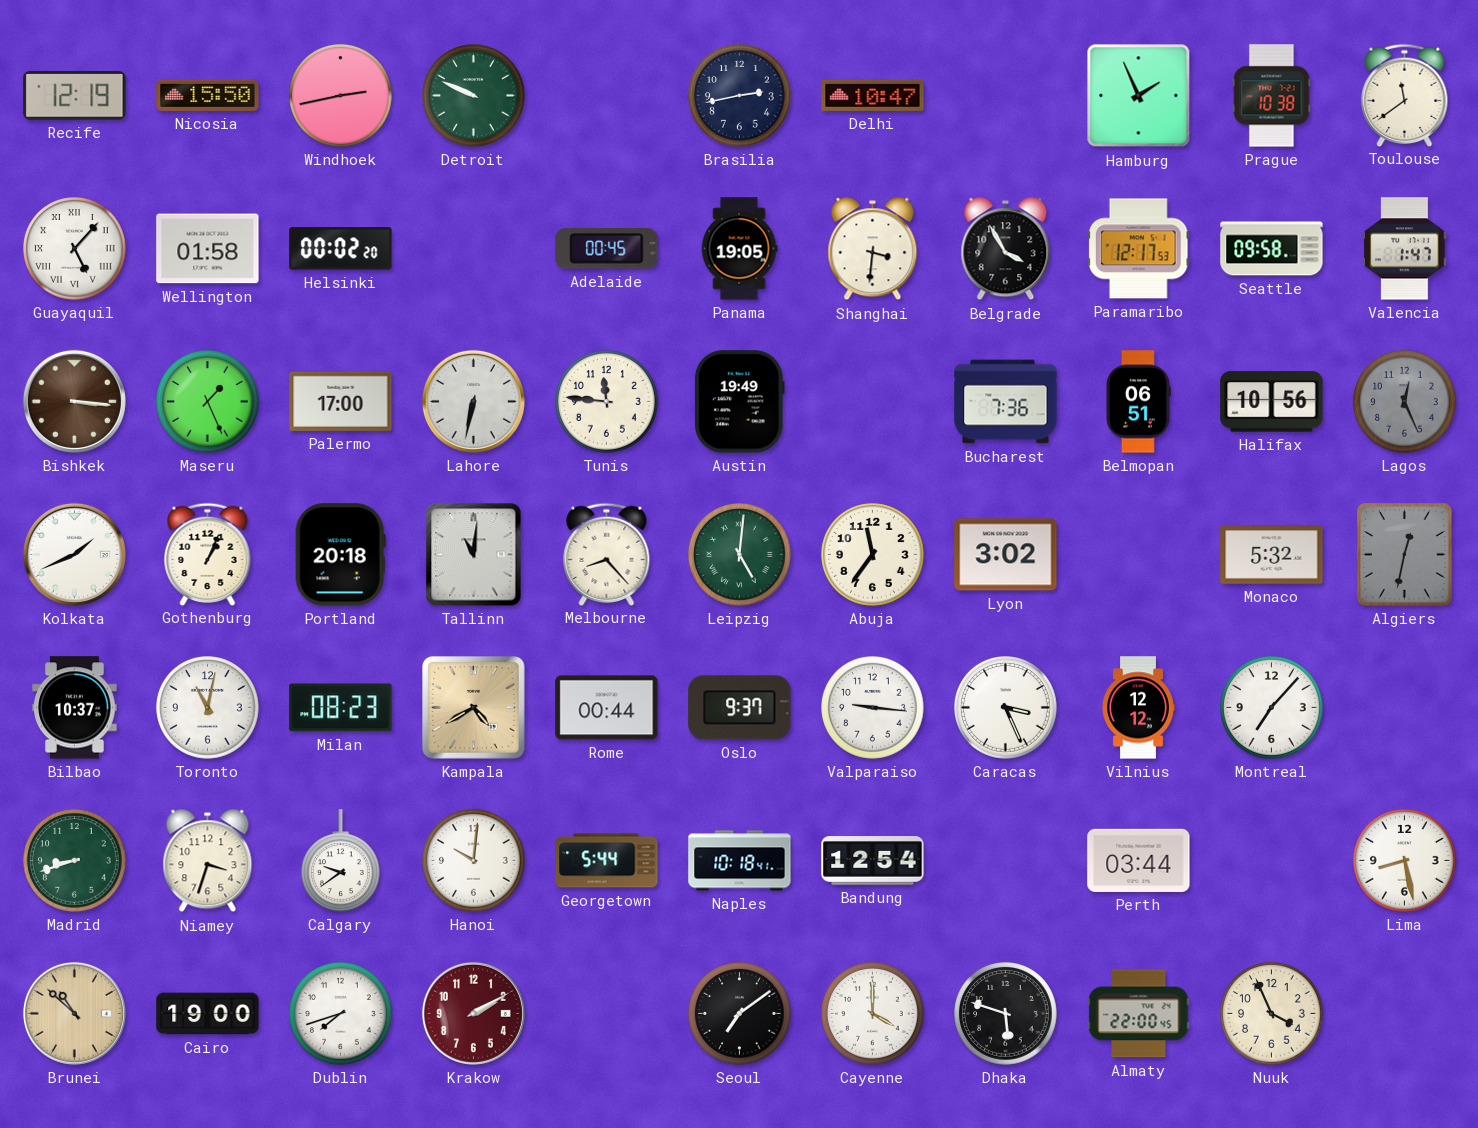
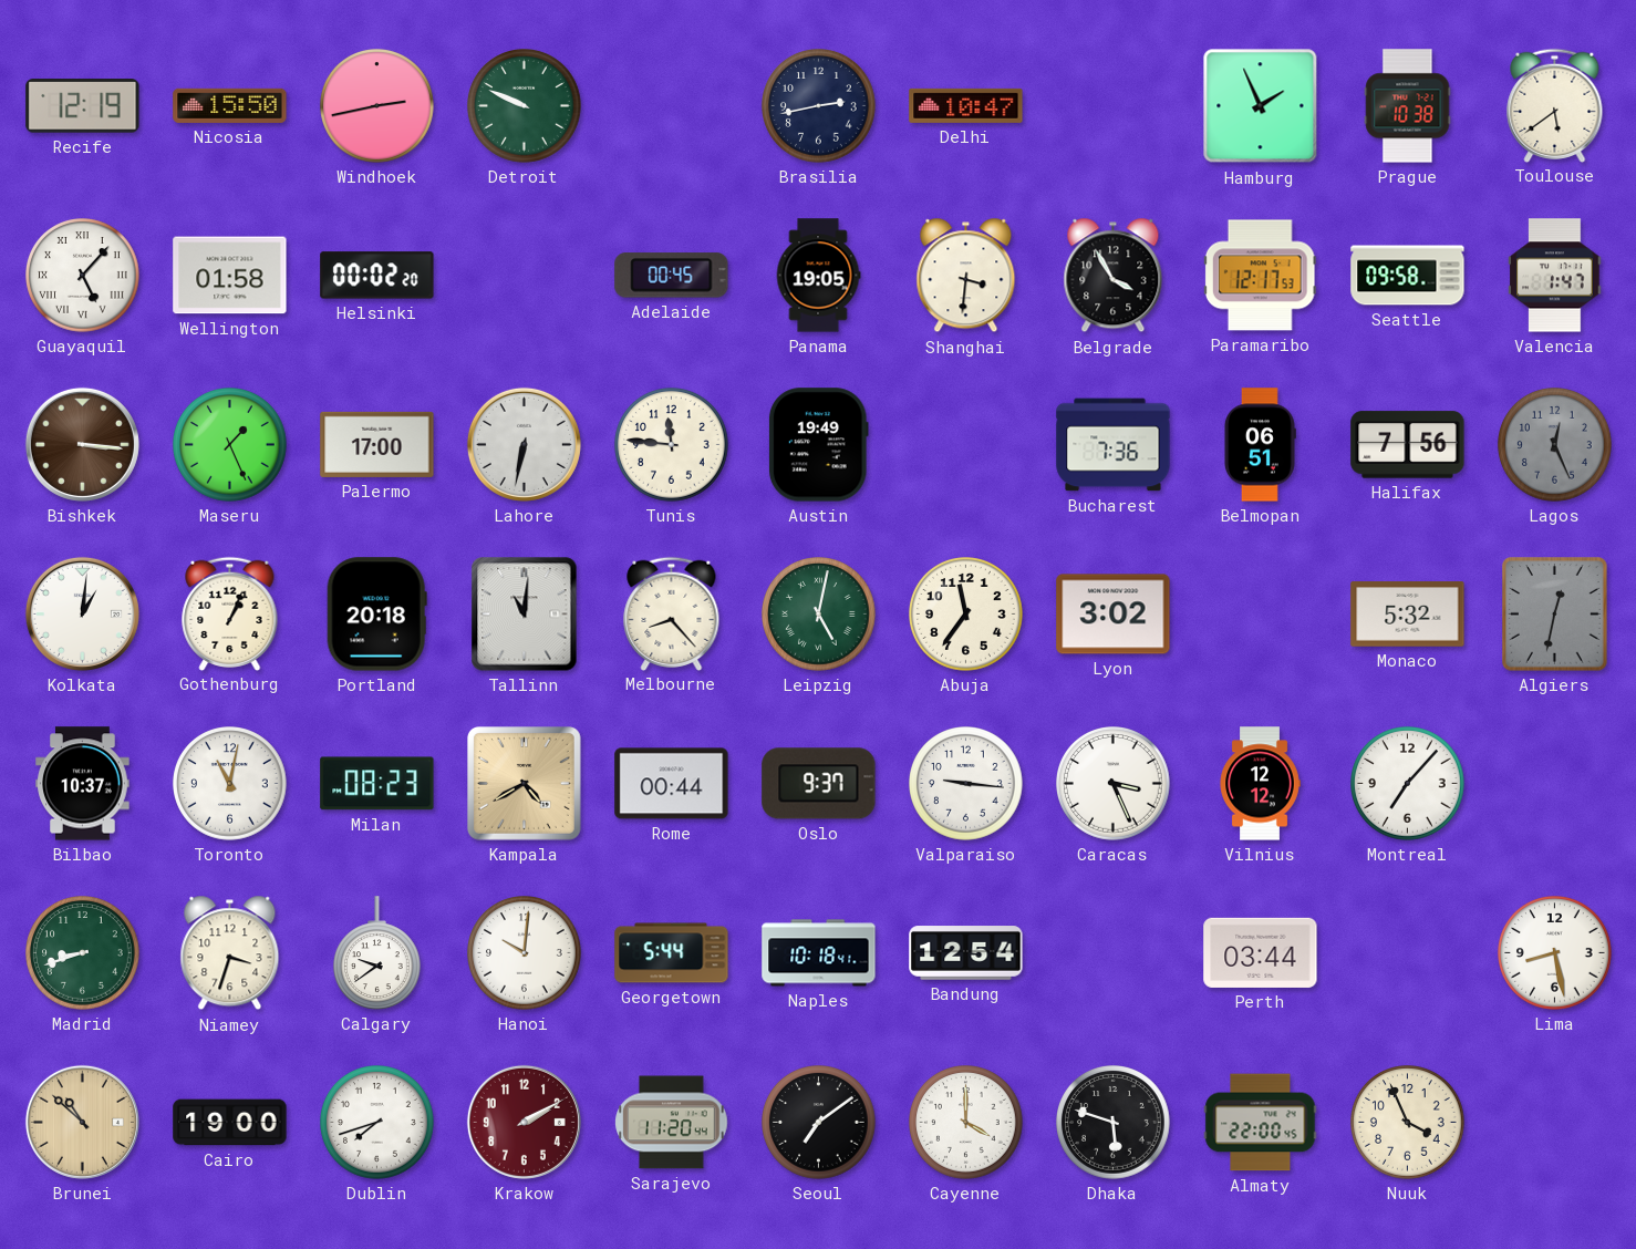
Toulouse: 11:39 -> 5:39
Halifax: 10:56 -> 7:56
Kolkata: 1:41 -> 1:01
Leipzig: 5:01 -> 5:02
Sarajevo: none -> 11:20
